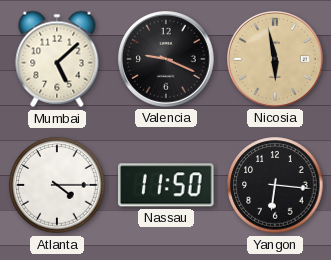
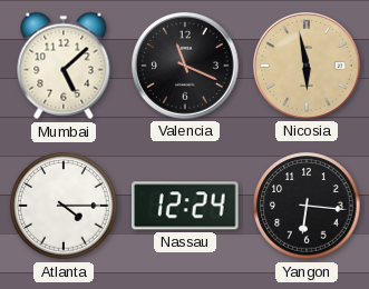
Valencia: 9:19 -> 11:19
Nassau: 11:50 -> 12:24
